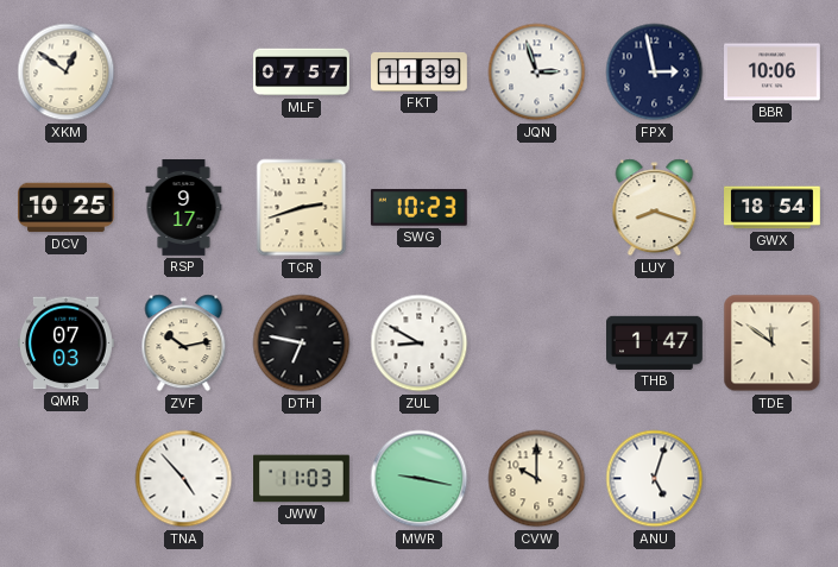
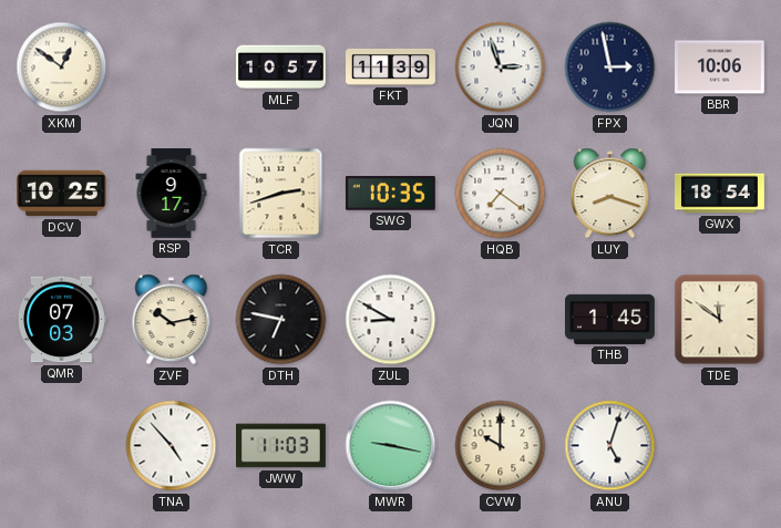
MLF: 07:57 -> 10:57
SWG: 10:23 -> 10:35
HQB: none -> 7:21
THB: 1:47 -> 1:45
